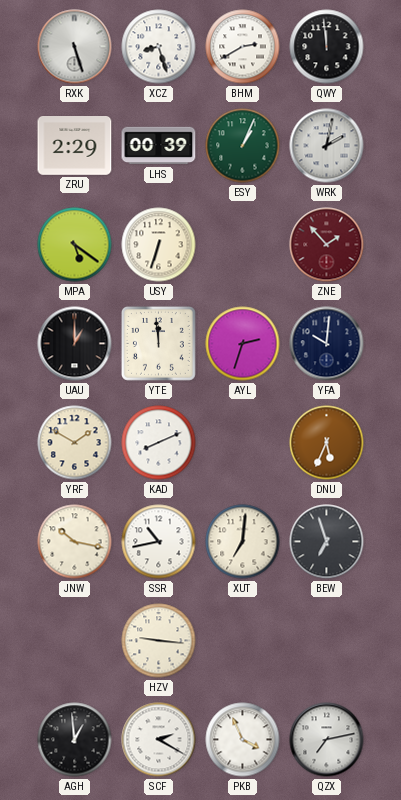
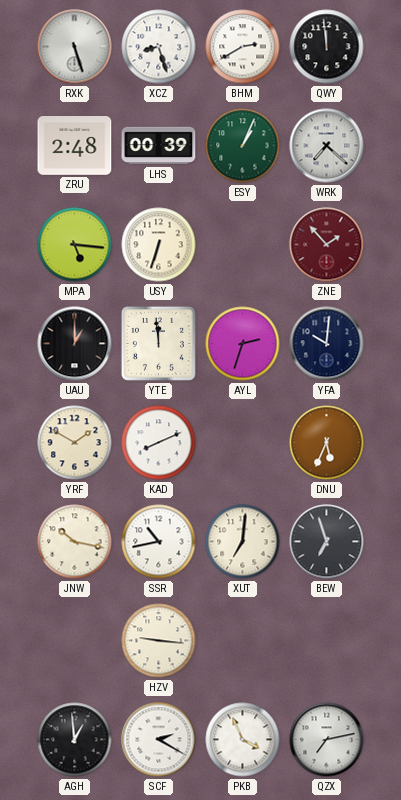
ZRU: 2:29 -> 2:48
WRK: 2:02 -> 7:22
MPA: 5:21 -> 5:16
